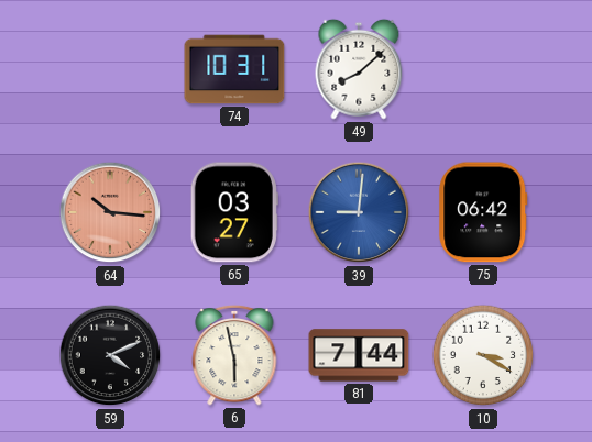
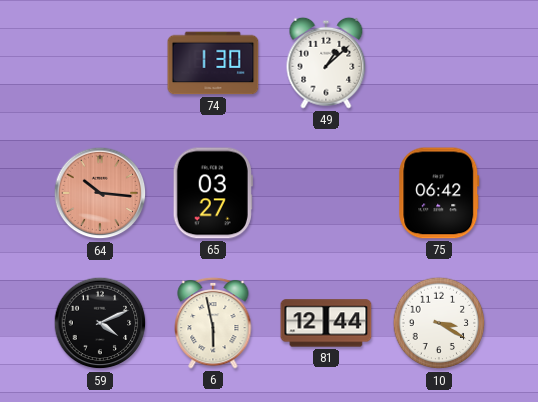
74: 10:31 -> 1:30
49: 8:08 -> 1:08
39: 9:01 -> none
81: 7:44 -> 12:44
